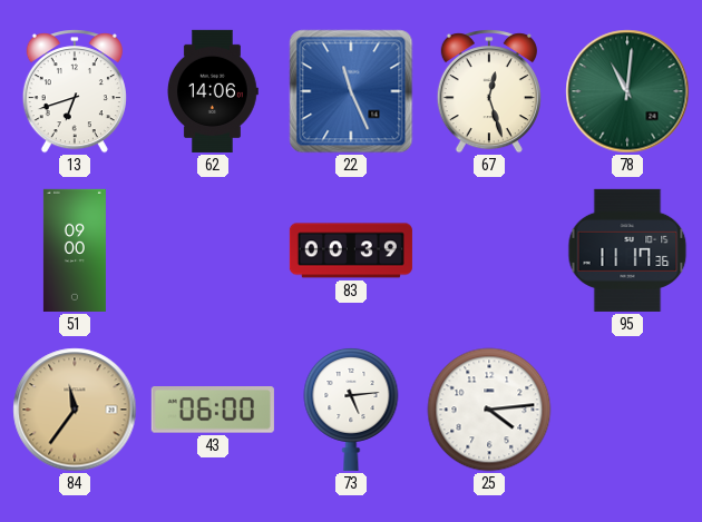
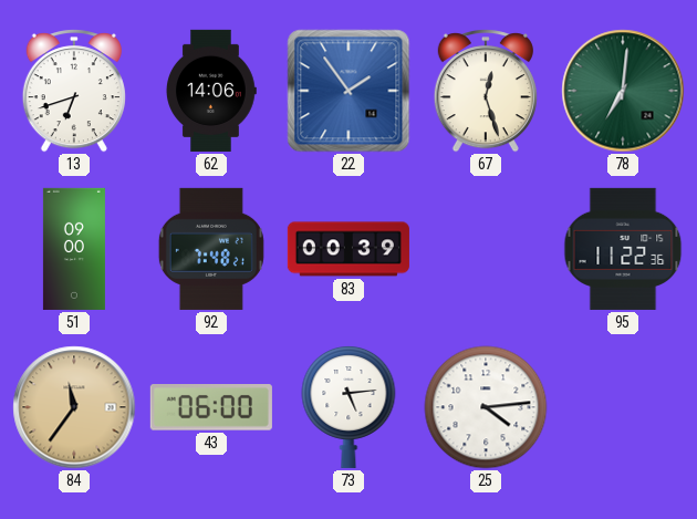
22: 11:26 -> 1:54
78: 11:01 -> 7:01
92: none -> 7:48
95: 11:17 -> 11:22
